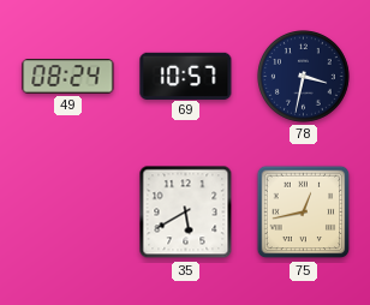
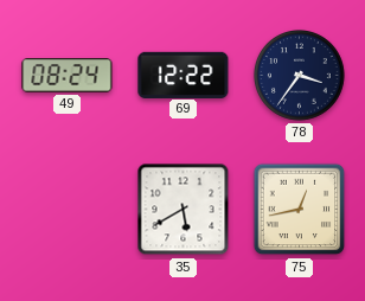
69: 10:57 -> 12:22
78: 3:32 -> 3:36
